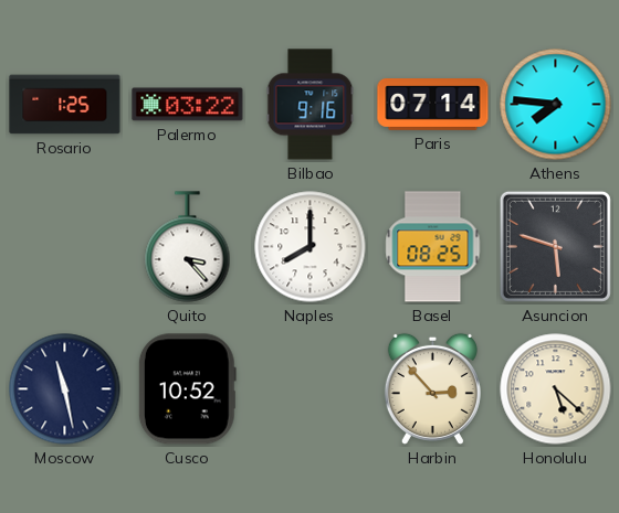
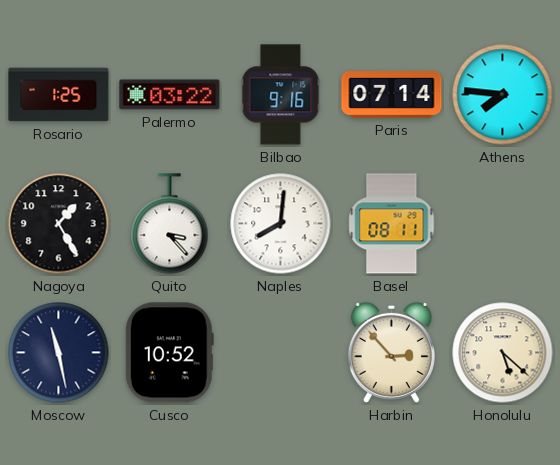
Nagoya: none -> 1:25
Naples: 8:00 -> 8:01
Basel: 08:25 -> 08:11
Asuncion: 5:48 -> none
